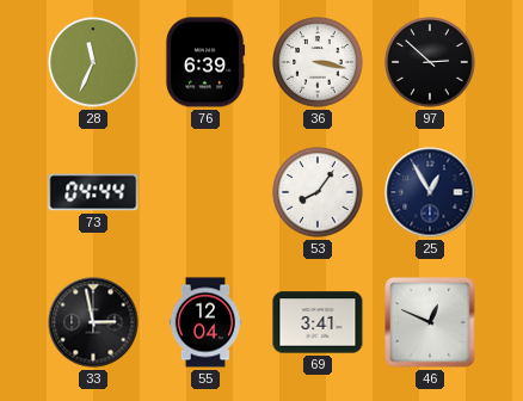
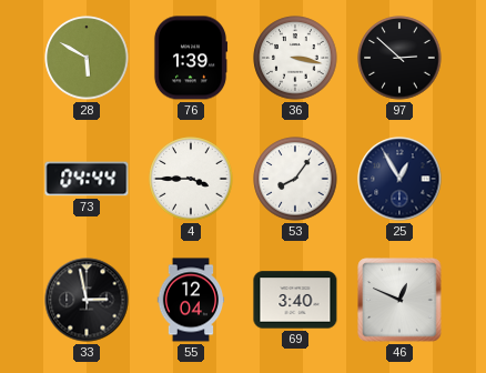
28: 11:34 -> 5:50
76: 6:39 -> 1:39
4: none -> 3:45
69: 3:41 -> 3:40
